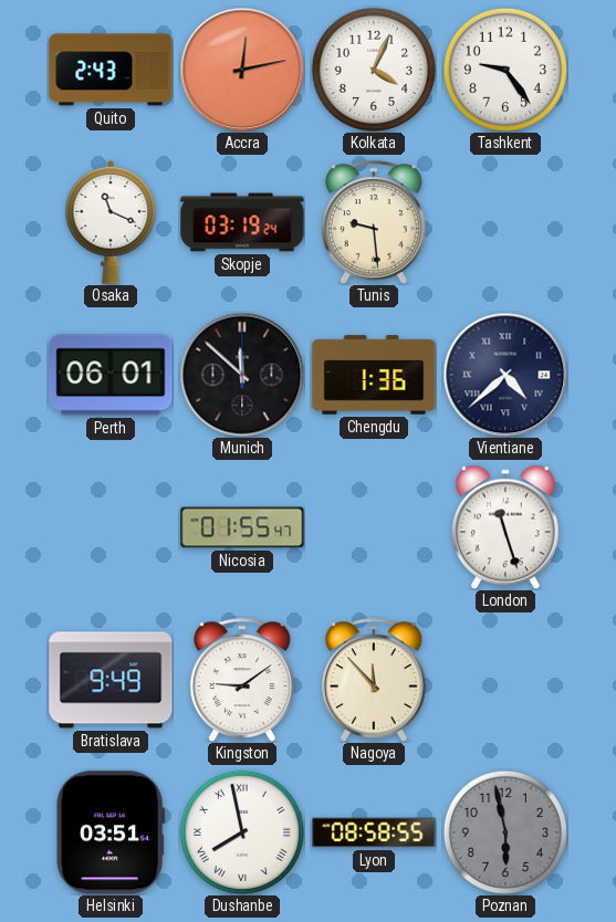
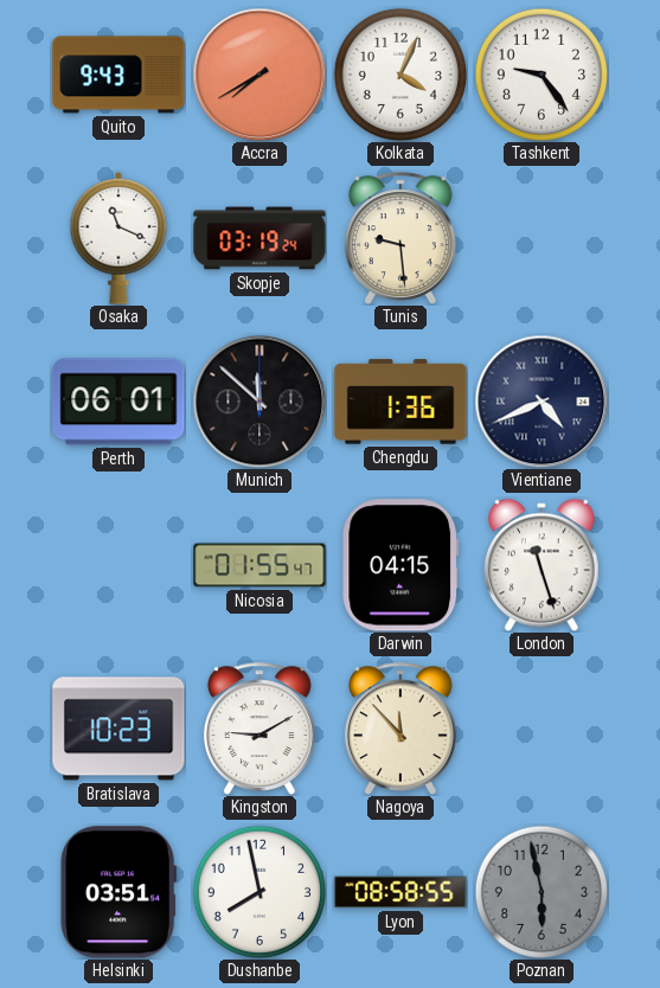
Quito: 2:43 -> 9:43
Accra: 12:13 -> 7:40
Vientiane: 4:38 -> 4:41
Darwin: none -> 04:15
Bratislava: 9:49 -> 10:23
Kingston: 9:09 -> 9:10
Dushanbe numerals: Roman -> Arabic
